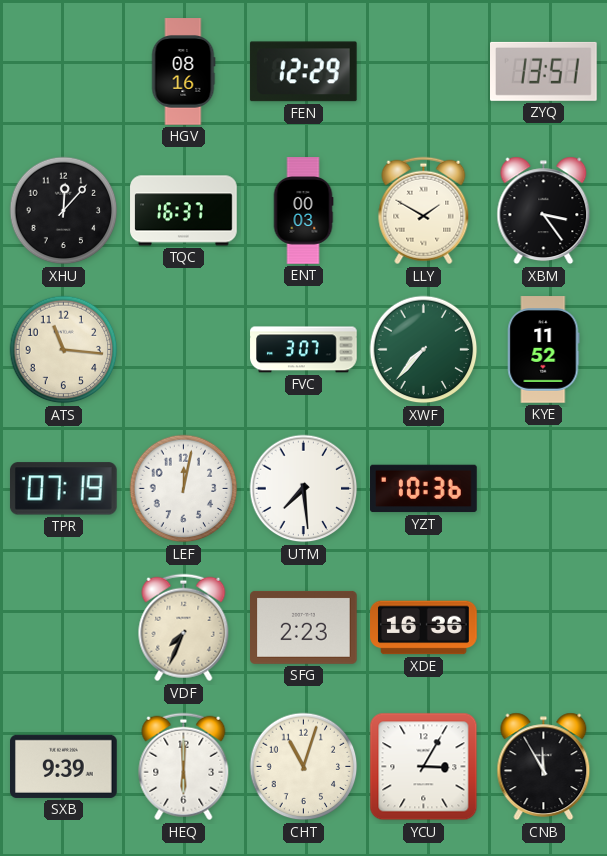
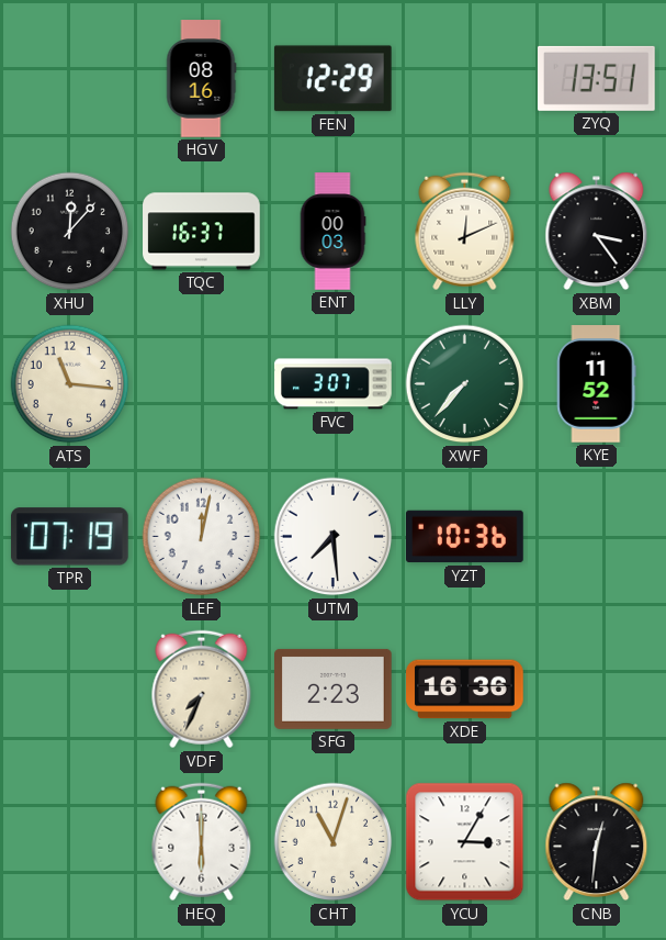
LLY: 1:50 -> 12:11
SXB: 9:39 -> none
CNB: 11:55 -> 12:31
